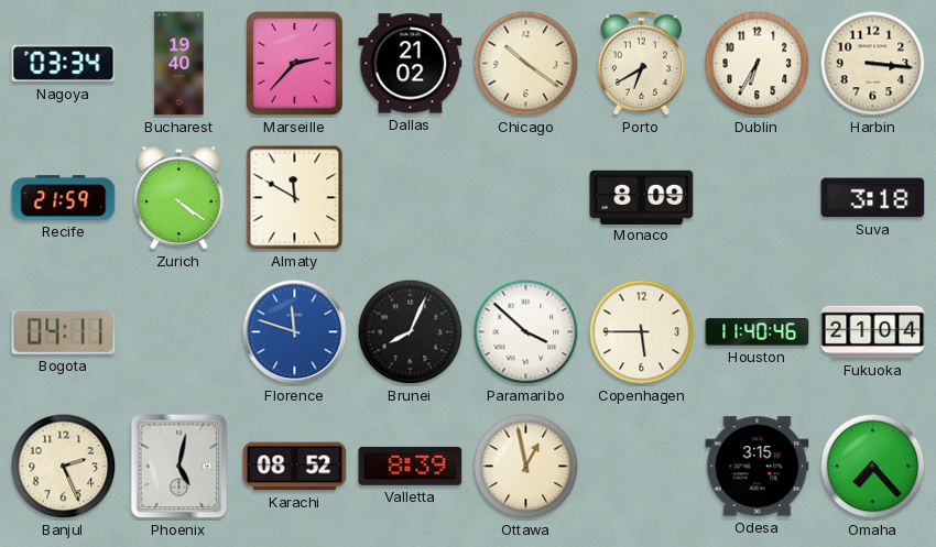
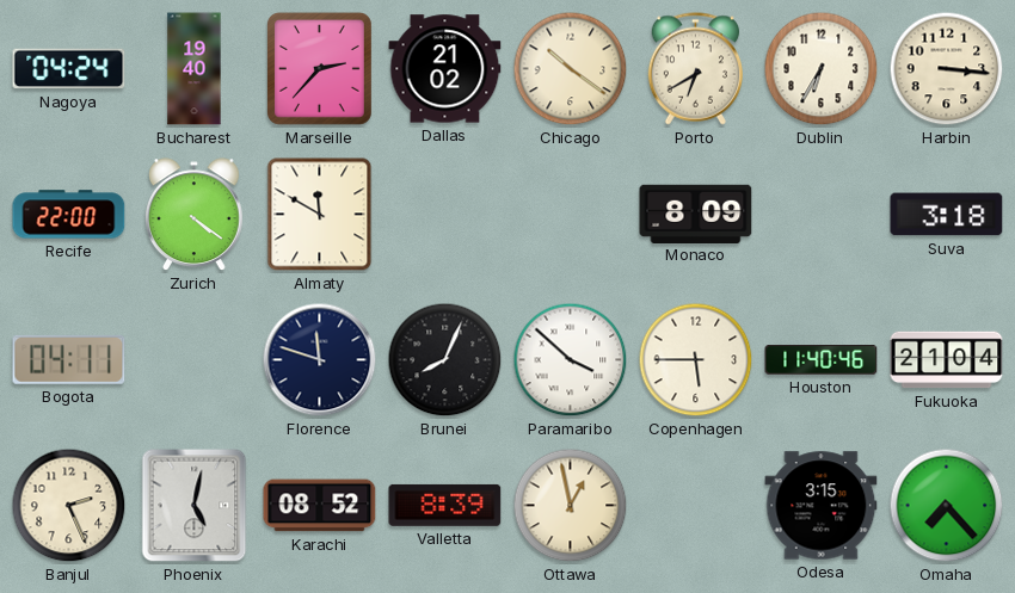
Nagoya: 03:34 -> 04:24
Recife: 21:59 -> 22:00
Florence dial: blue -> navy
